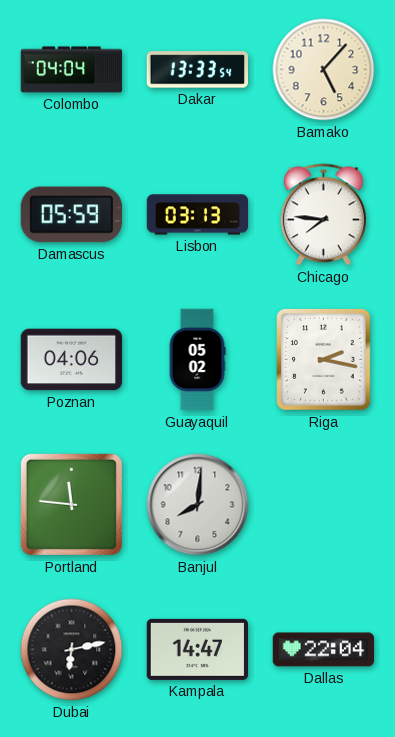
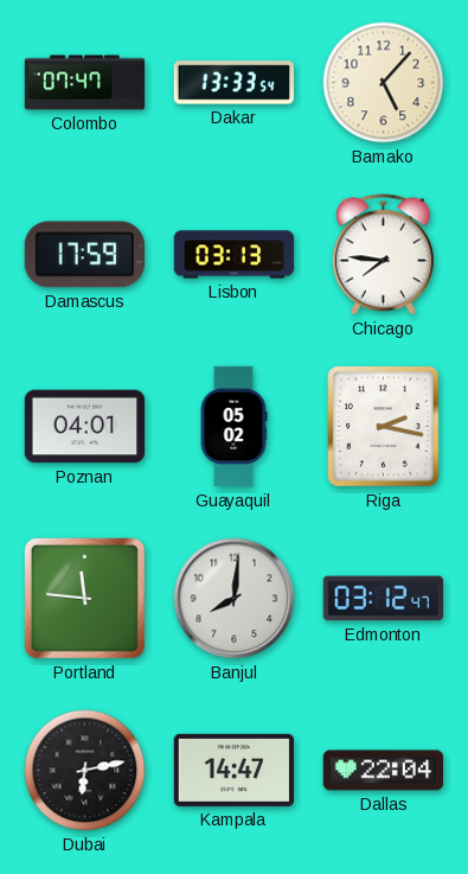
Colombo: 04:04 -> 07:47
Damascus: 05:59 -> 17:59
Poznan: 04:06 -> 04:01
Edmonton: none -> 03:12
